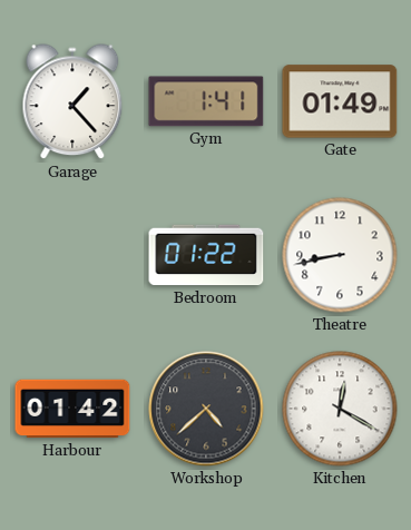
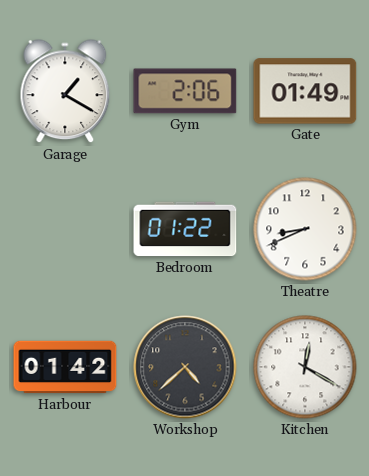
Garage: 1:23 -> 1:20
Gym: 1:41 -> 2:06
Theatre: 8:43 -> 8:41
